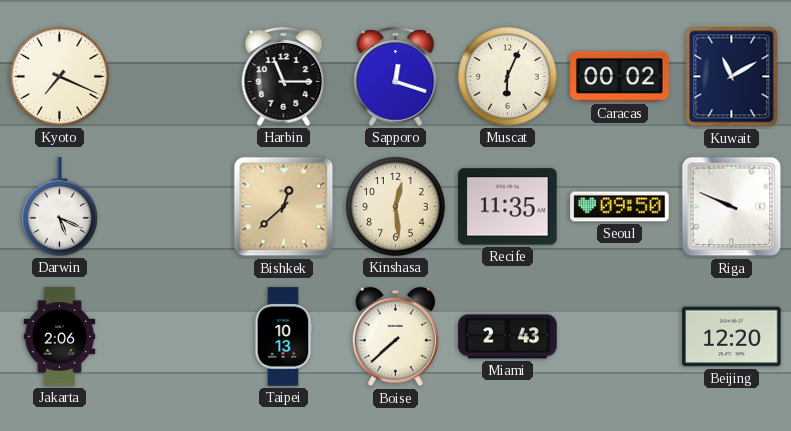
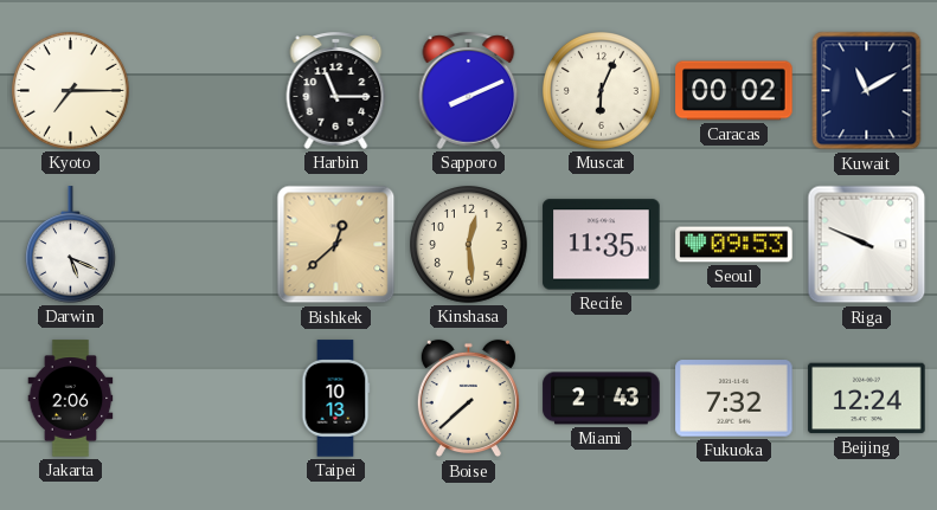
Kyoto: 7:19 -> 7:15
Sapporo: 12:18 -> 8:11
Seoul: 09:50 -> 09:53
Fukuoka: none -> 7:32
Beijing: 12:20 -> 12:24
